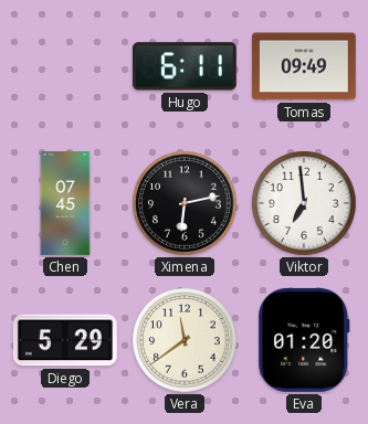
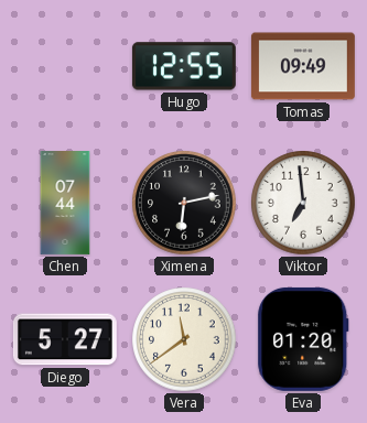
Hugo: 6:11 -> 12:55
Chen: 07:45 -> 07:44
Diego: 5:29 -> 5:27
